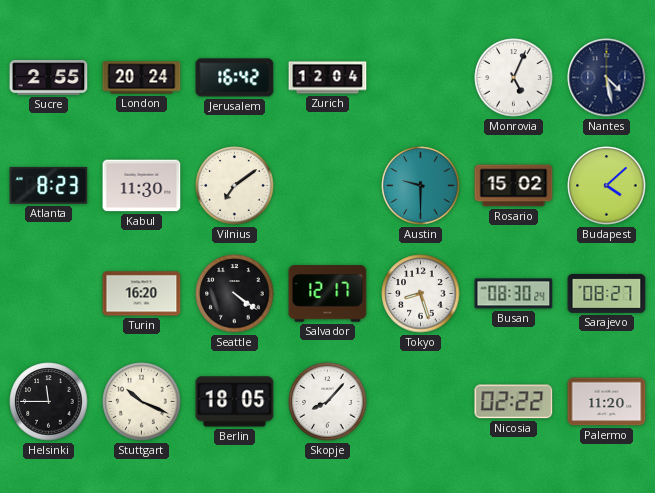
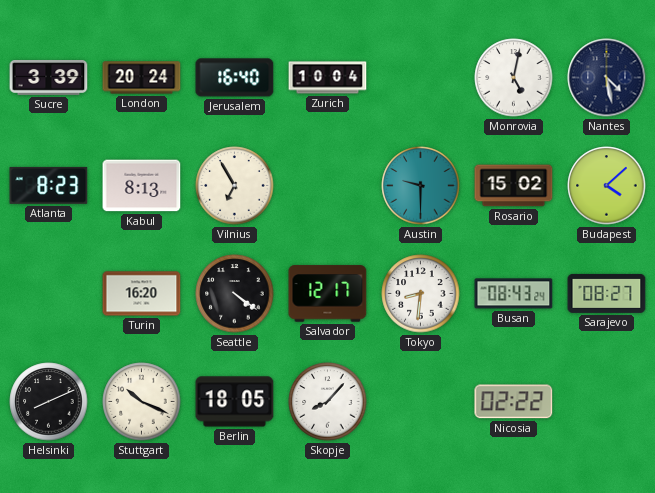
Sucre: 2:55 -> 3:39
Jerusalem: 16:42 -> 16:40
Zurich: 12:04 -> 10:04
Monrovia: 5:04 -> 5:02
Kabul: 11:30 -> 8:13
Vilnius: 7:09 -> 6:55
Tokyo: 8:27 -> 8:31
Busan: 08:30 -> 08:43
Helsinki: 11:45 -> 8:11
Palermo: 11:20 -> none
